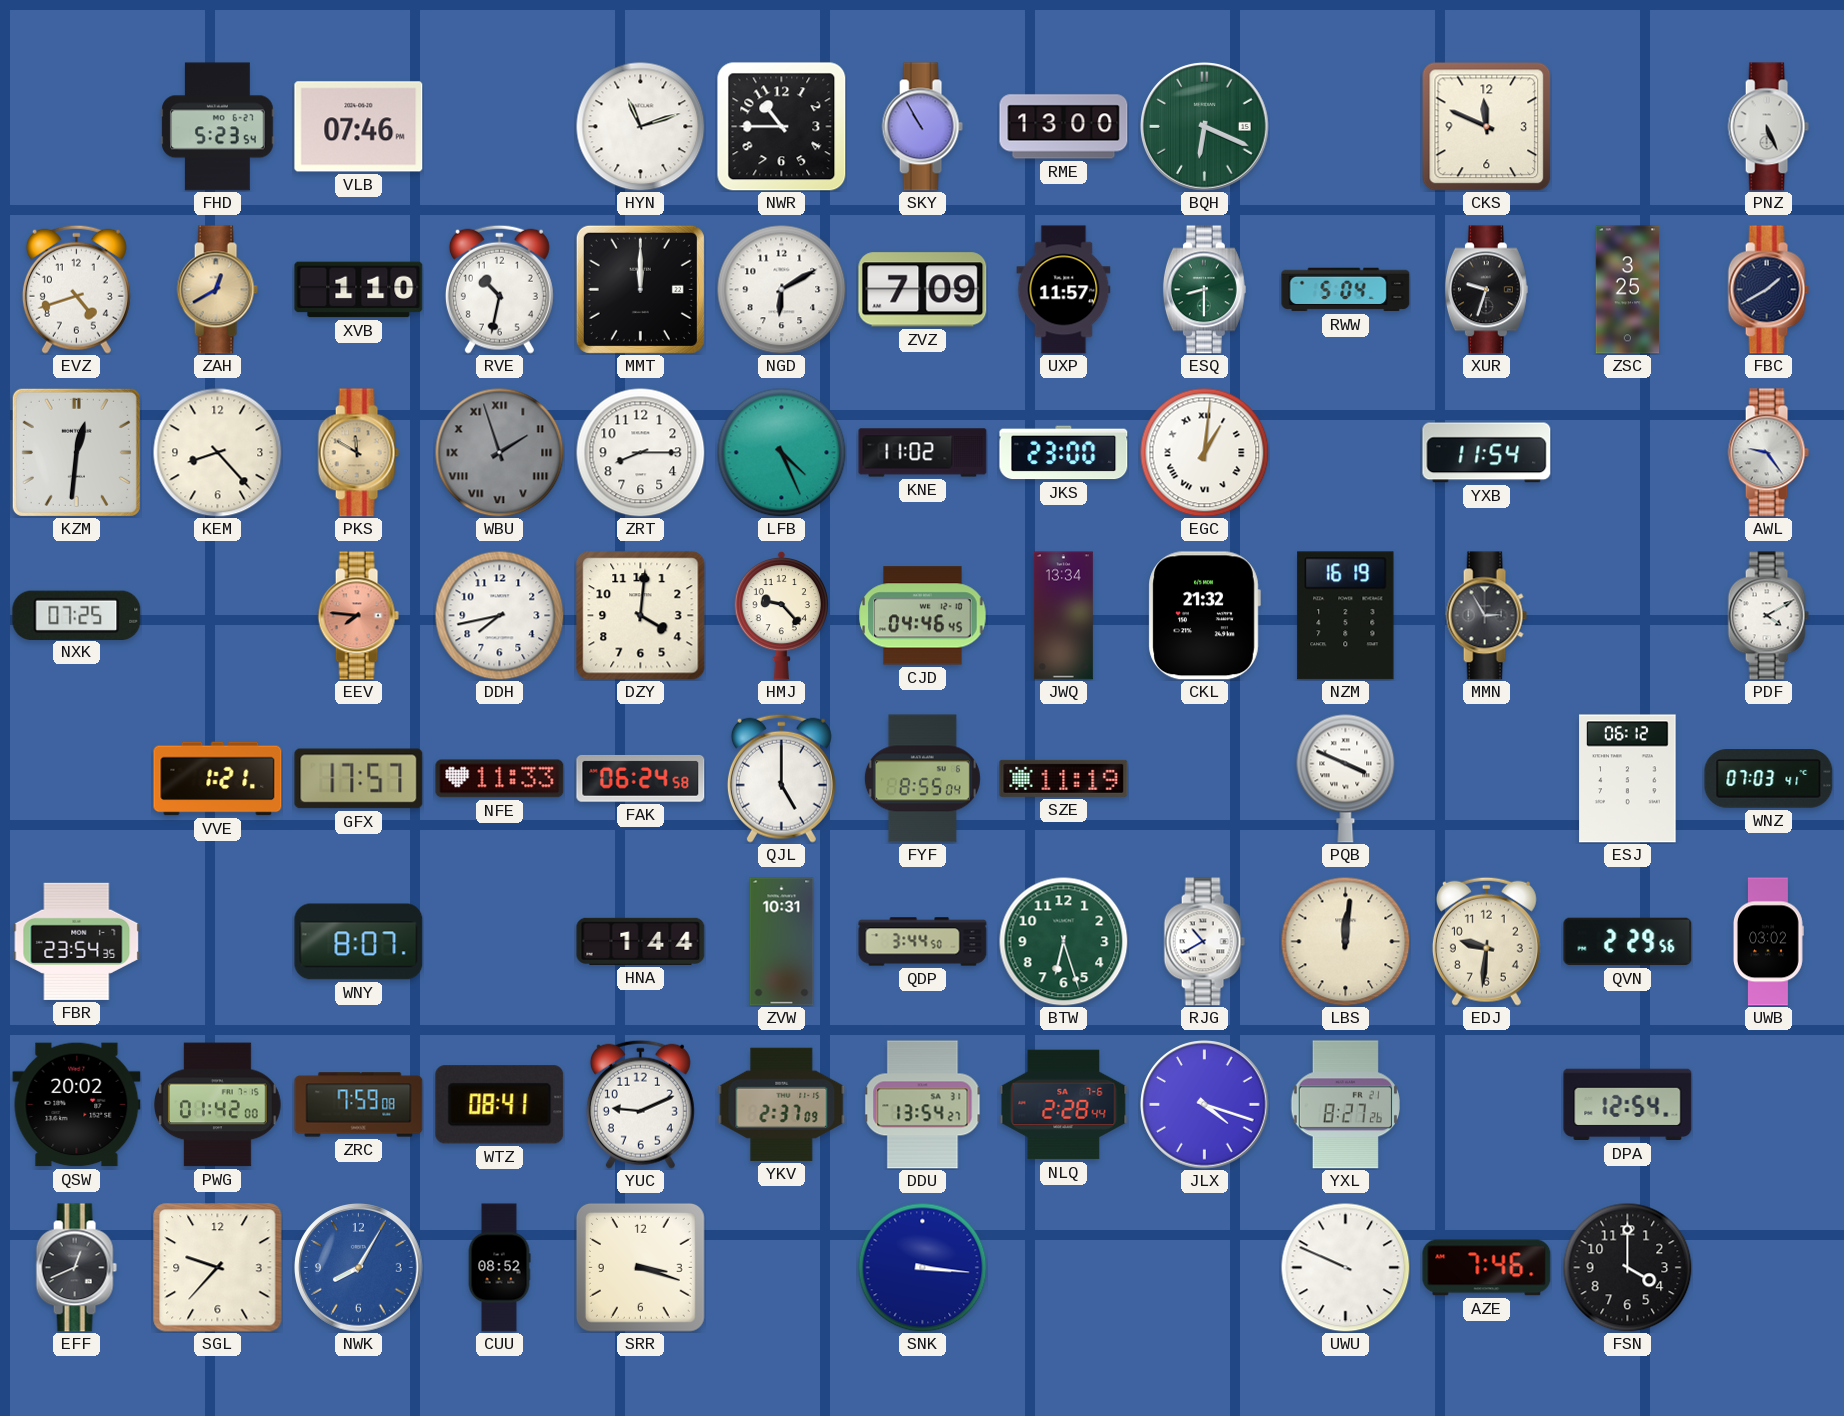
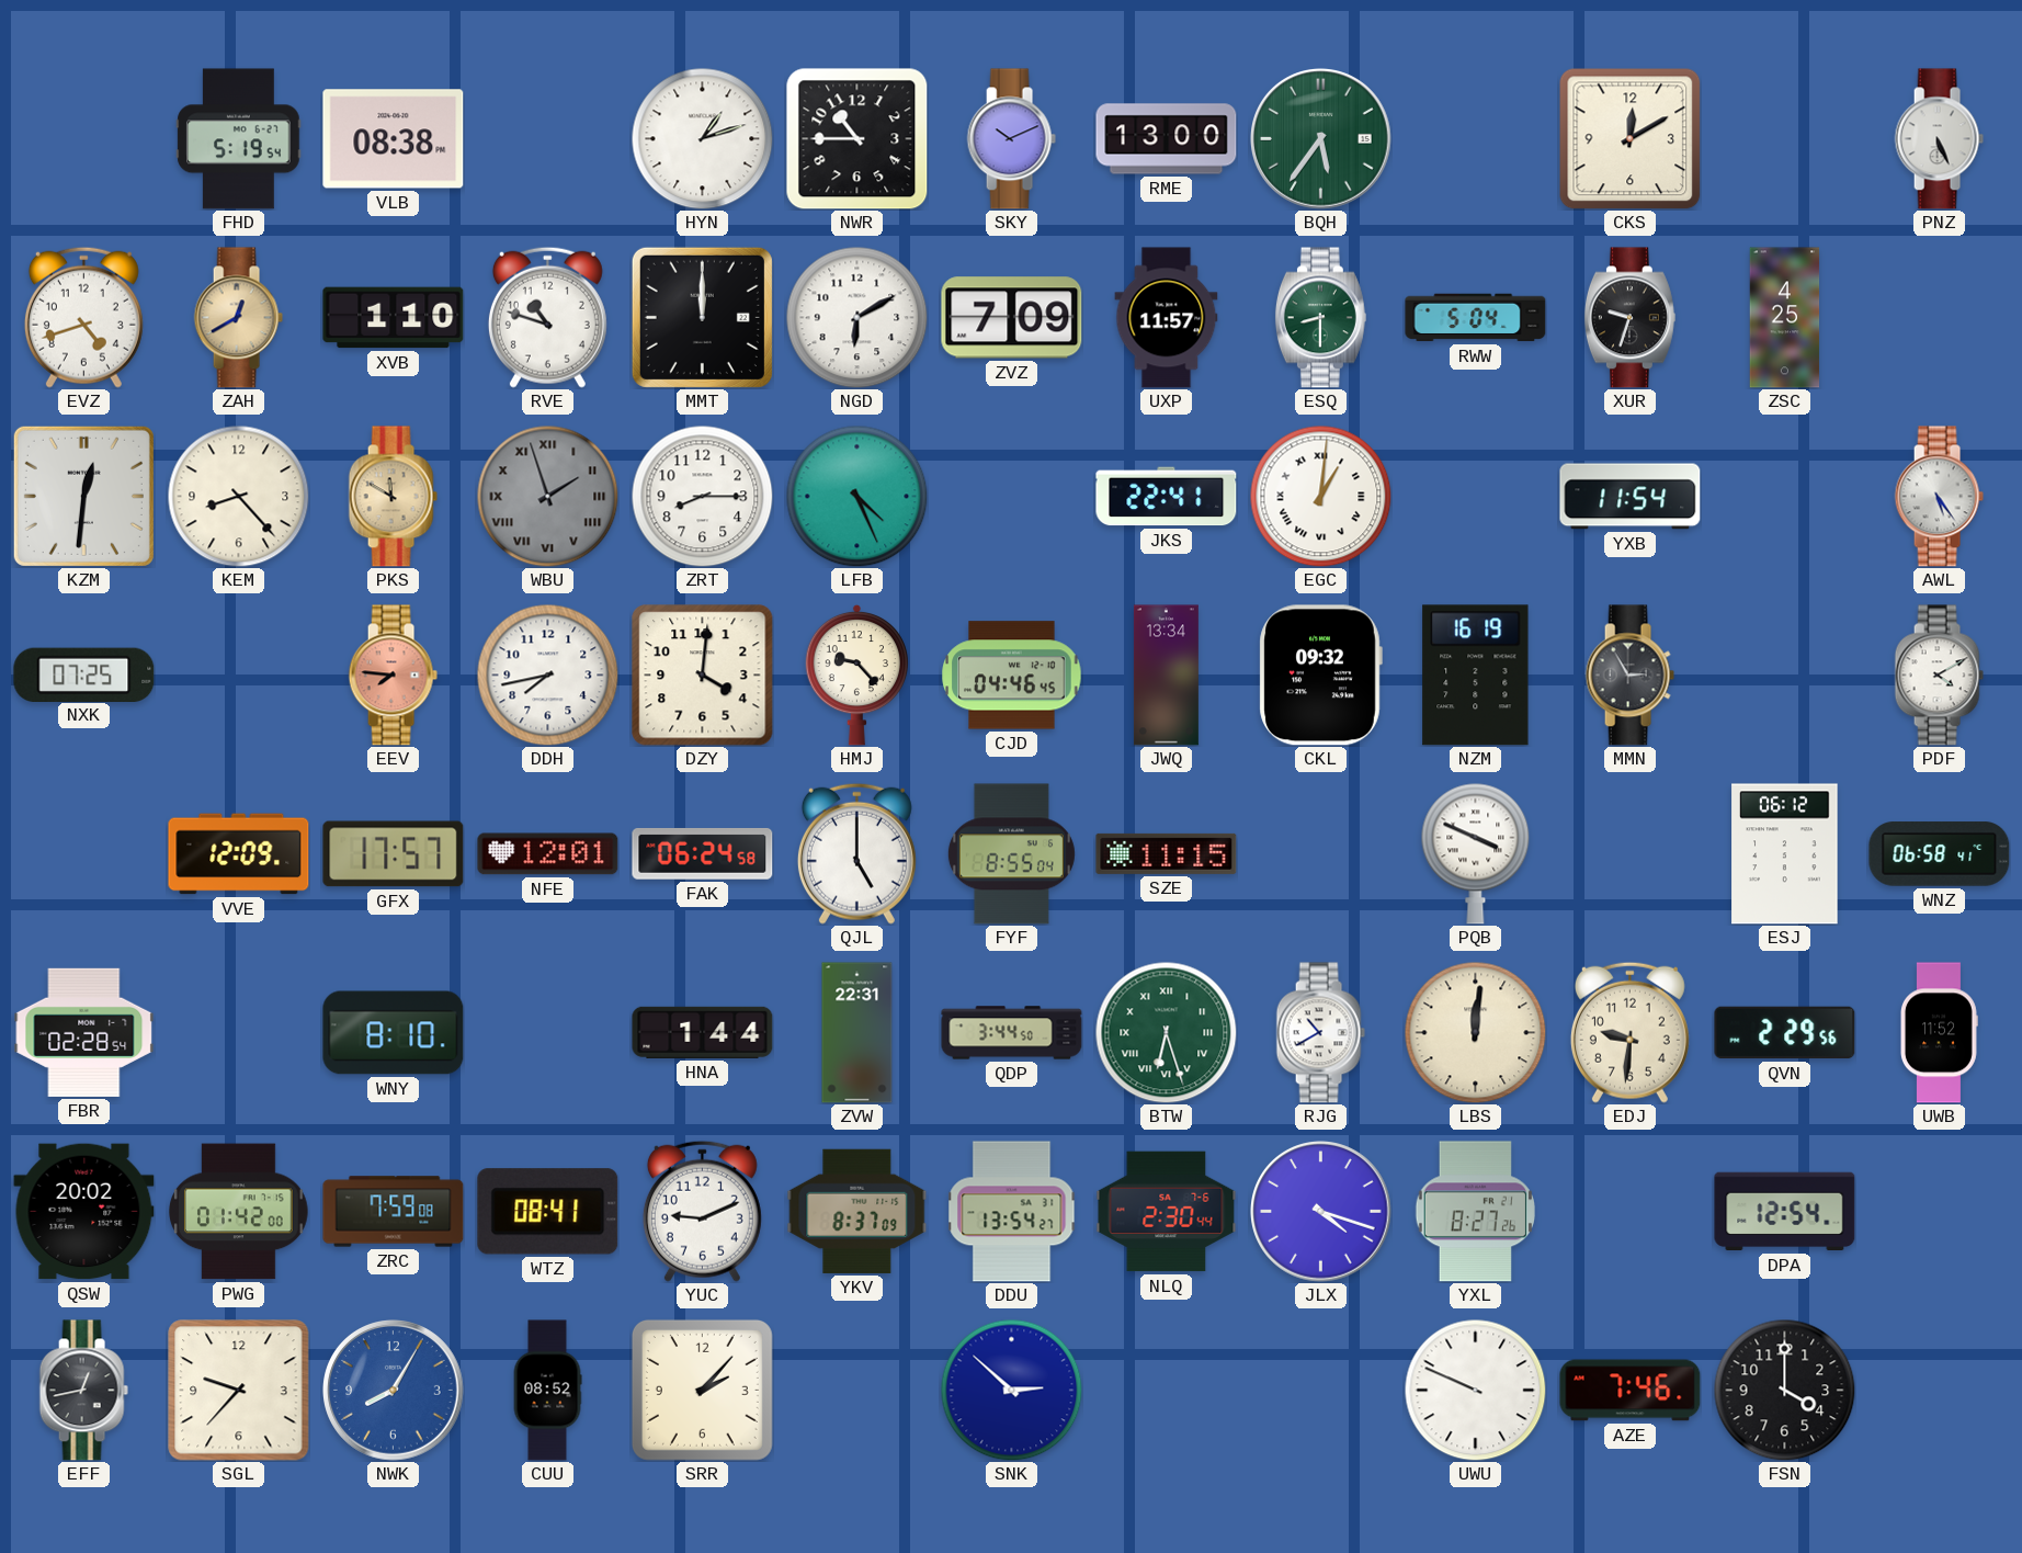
FHD: 5:23 -> 5:19
VLB: 07:46 -> 08:38
HYN: 11:12 -> 1:12
SKY: 10:55 -> 10:11
BQH: 6:19 -> 5:36
CKS: 11:49 -> 12:10
RVE: 10:32 -> 10:48
ZSC: 3:25 -> 4:25
FBC: 1:40 -> none
KNE: 11:02 -> none
JKS: 23:00 -> 22:41
AWL: 9:24 -> 5:24
CKL: 21:32 -> 09:32
VVE: 1:21 -> 12:09
NFE: 11:33 -> 12:01
SZE: 11:19 -> 11:15
WNZ: 07:03 -> 06:58
FBR: 23:54 -> 02:28
WNY: 8:07 -> 8:10
ZVW: 10:31 -> 22:31
BTW numerals: Arabic -> Roman
UWB: 03:02 -> 11:52
YKV: 2:37 -> 8:37
NLQ: 2:28 -> 2:30
EFF: 12:41 -> 12:43
SRR: 3:18 -> 2:07
SNK: 3:16 -> 2:52
